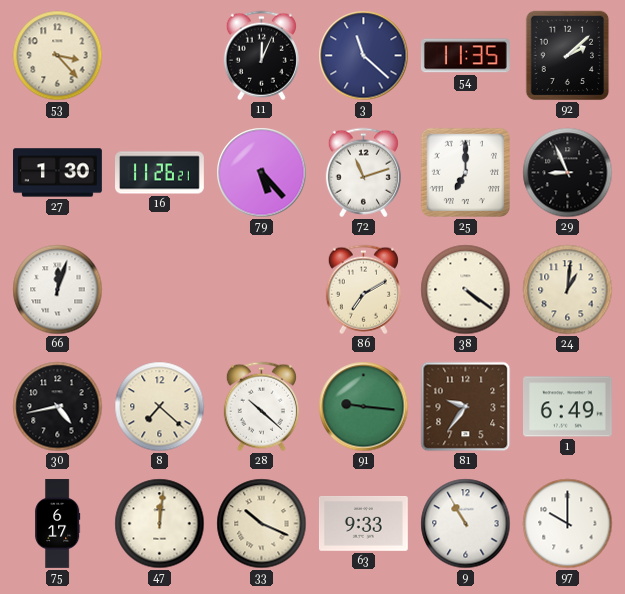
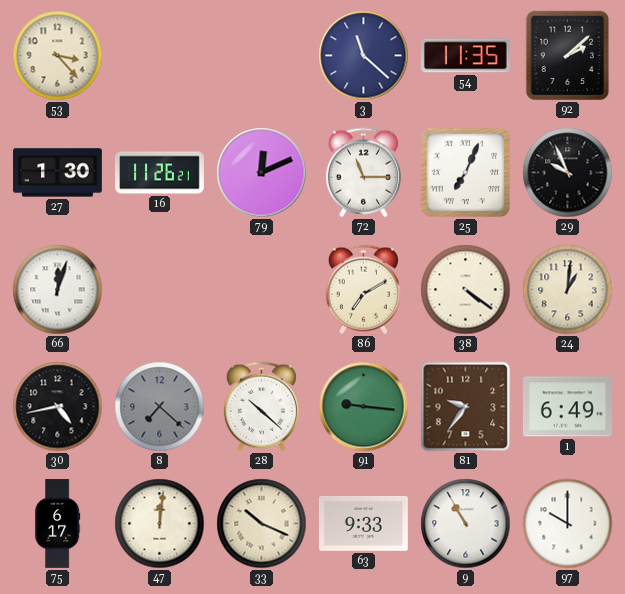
11: 12:04 -> none
79: 5:23 -> 12:11
72: 11:12 -> 11:15
25: 7:00 -> 7:04
29: 8:56 -> 9:56
8 dial: cream -> grey
